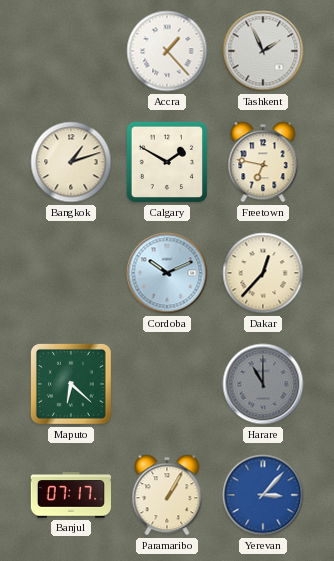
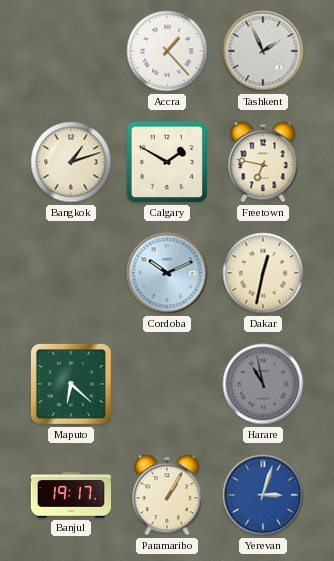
Dakar: 12:37 -> 12:32
Harare: 11:00 -> 10:58
Banjul: 07:17 -> 19:17
Yerevan: 3:07 -> 3:03
